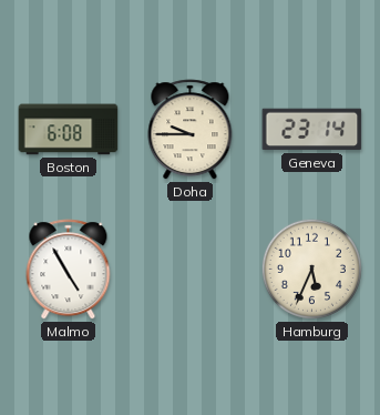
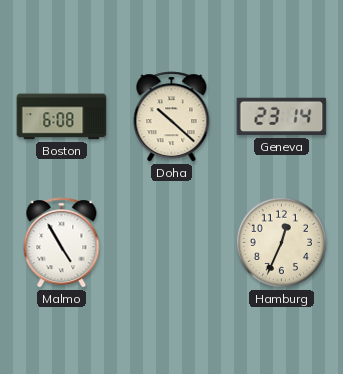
Doha: 9:45 -> 10:22
Hamburg: 5:34 -> 12:34
